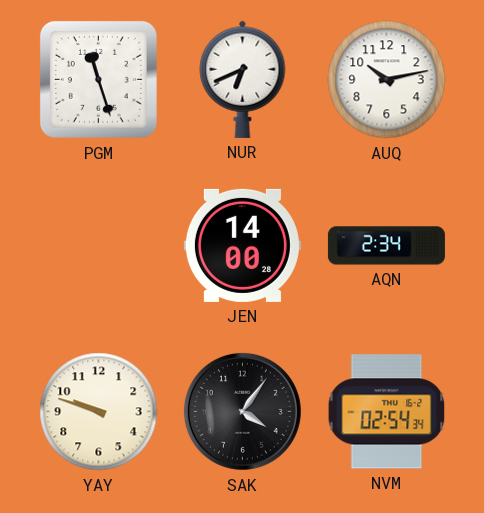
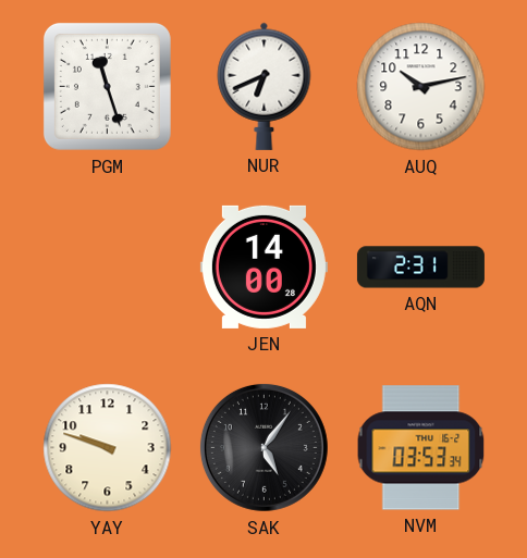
AQN: 2:34 -> 2:31
SAK: 4:06 -> 5:06
NVM: 02:54 -> 03:53
